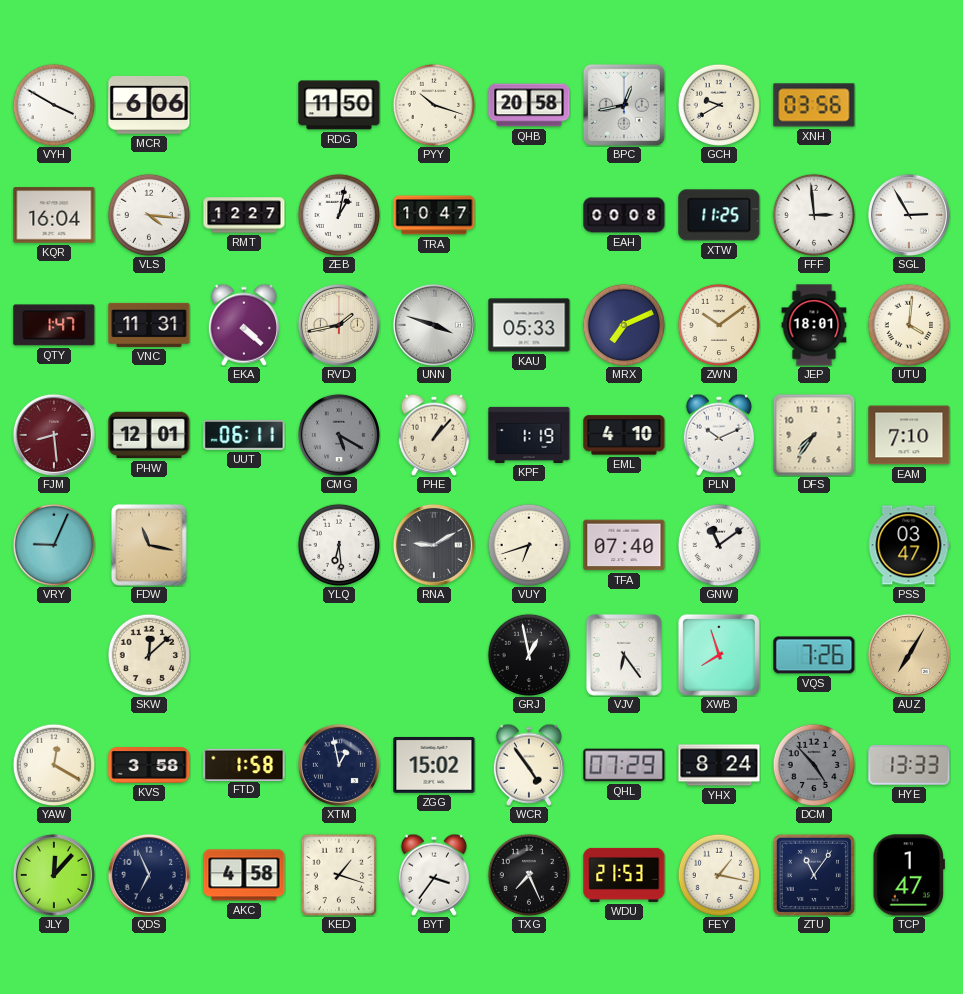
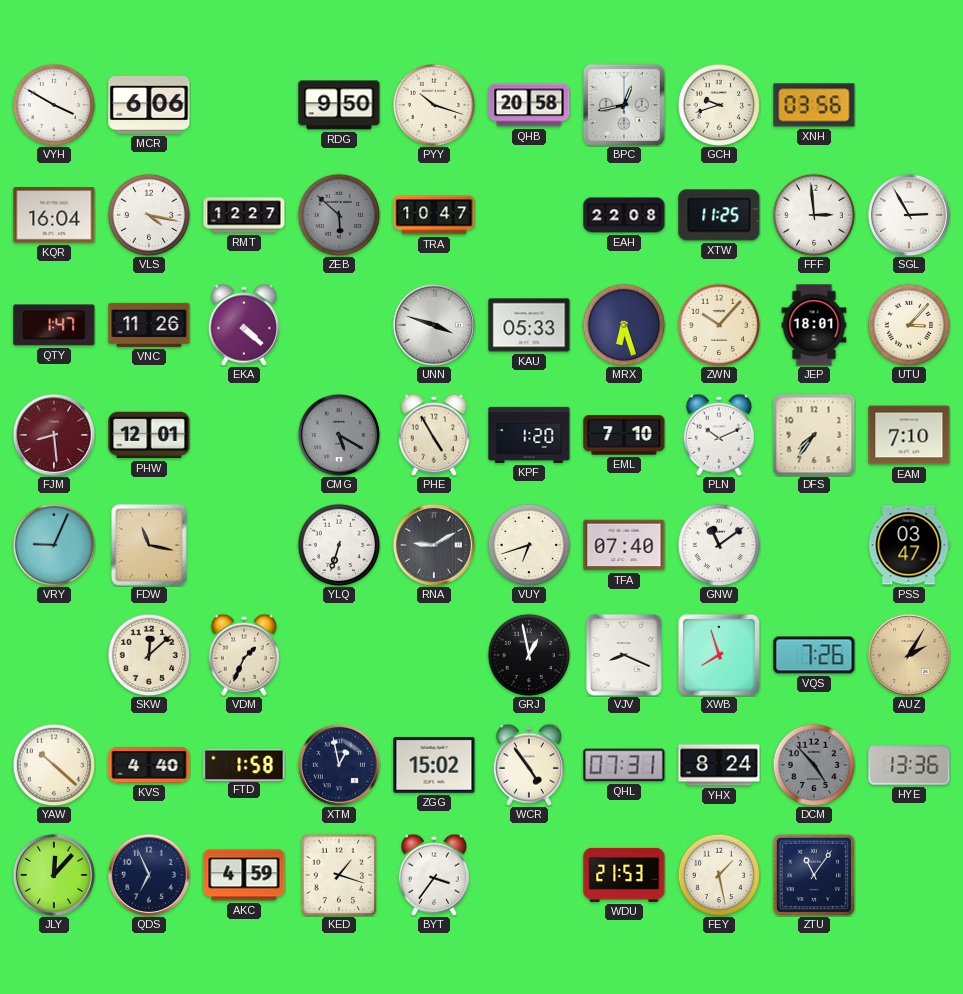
RDG: 11:50 -> 9:50
GCH: 9:40 -> 9:42
VLS: 4:16 -> 4:17
ZEB: 1:02 -> 5:52
ZEB dial: white -> grey
EAH: 00:08 -> 22:08
VNC: 11:31 -> 11:26
RVD: 1:43 -> none
MRX: 7:11 -> 6:27
ZWN: 10:09 -> 10:07
UTU: 4:01 -> 3:07
UUT: 06:11 -> none
PHE: 1:07 -> 4:55
KPF: 1:19 -> 1:20
EML: 4:10 -> 7:10
YLQ: 6:29 -> 6:33
VDM: none -> 1:34
VJV: 6:24 -> 8:19
AUZ: 7:05 -> 2:05
YAW: 12:20 -> 10:22
KVS: 3:58 -> 4:40
QHL: 07:29 -> 07:31
HYE: 13:33 -> 13:36
AKC: 4:58 -> 4:59
TXG: 7:26 -> none
FEY: 1:17 -> 1:28
TCP: 1:47 -> none
